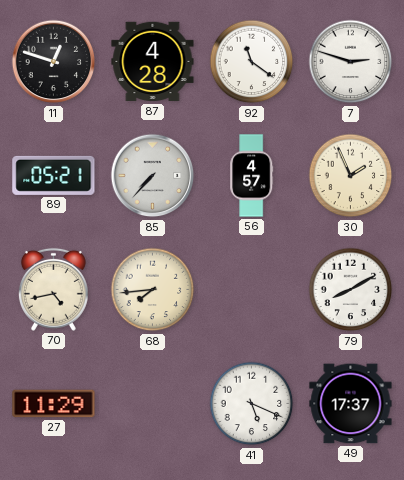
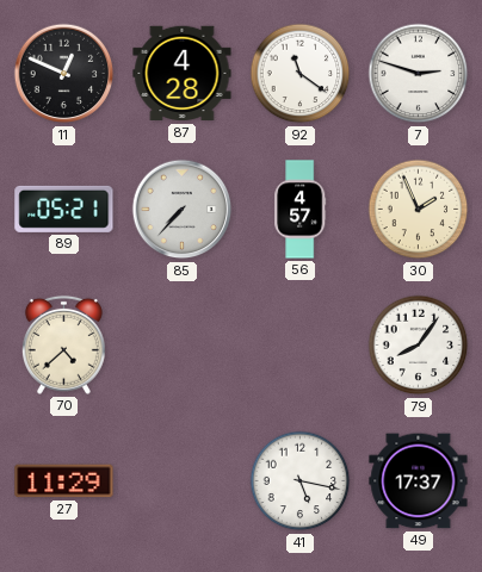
11: 12:48 -> 12:49
70: 4:43 -> 4:38
68: 7:44 -> none
79: 8:10 -> 8:06
41: 5:19 -> 5:17
